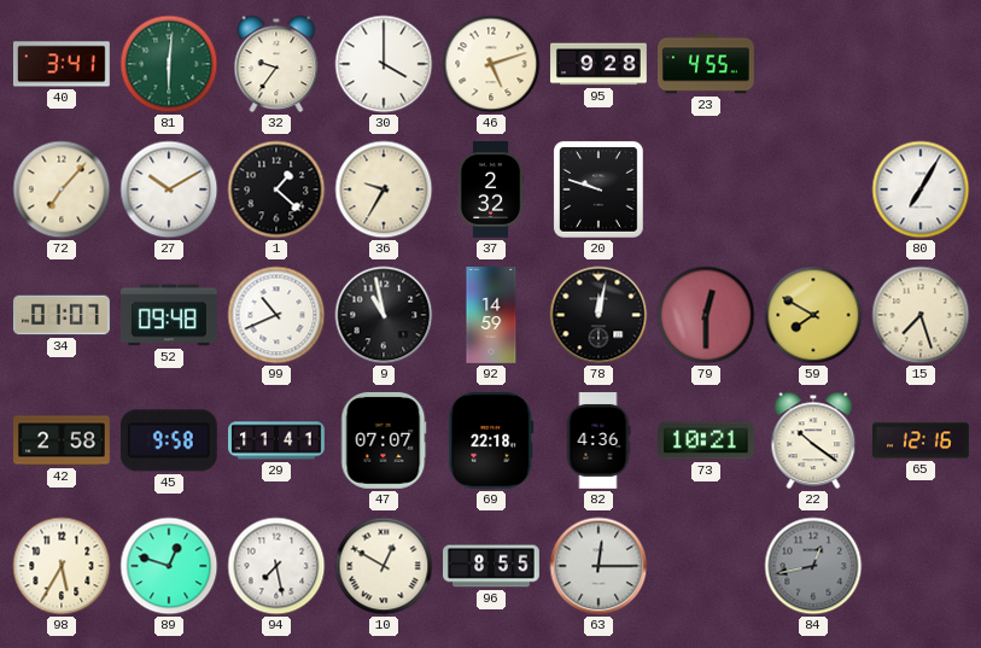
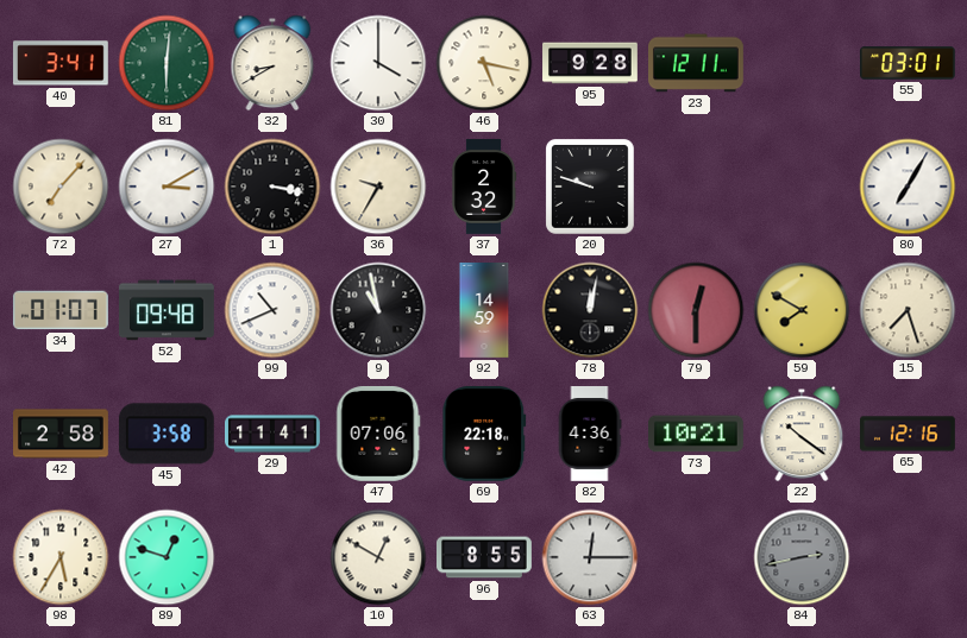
32: 9:36 -> 8:40
46: 5:12 -> 5:17
23: 4:55 -> 12:11
55: none -> 03:01
27: 10:10 -> 3:10
1: 1:22 -> 3:17
45: 9:58 -> 3:58
47: 07:07 -> 07:06
94: 7:28 -> none
84: 12:43 -> 2:43
